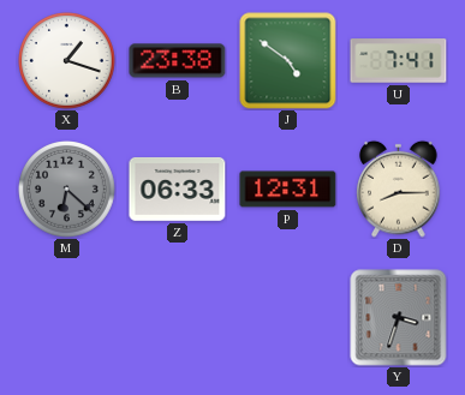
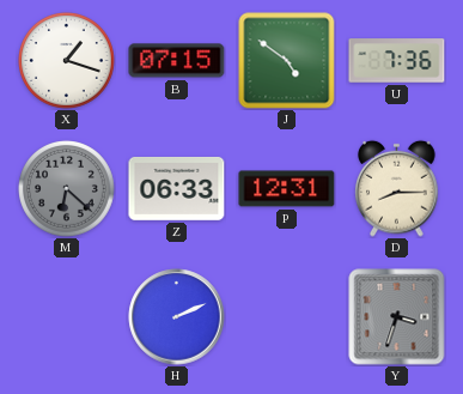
B: 23:38 -> 07:15
U: 7:41 -> 7:36
H: none -> 2:11
